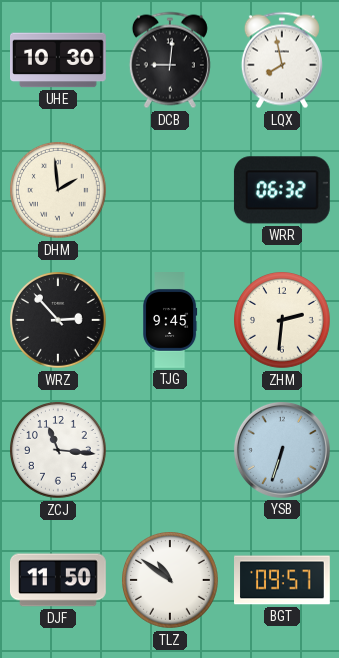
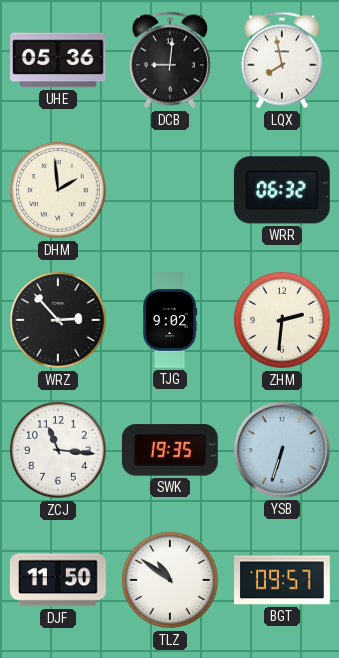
UHE: 10:30 -> 05:36
TJG: 9:45 -> 9:02
SWK: none -> 19:35
